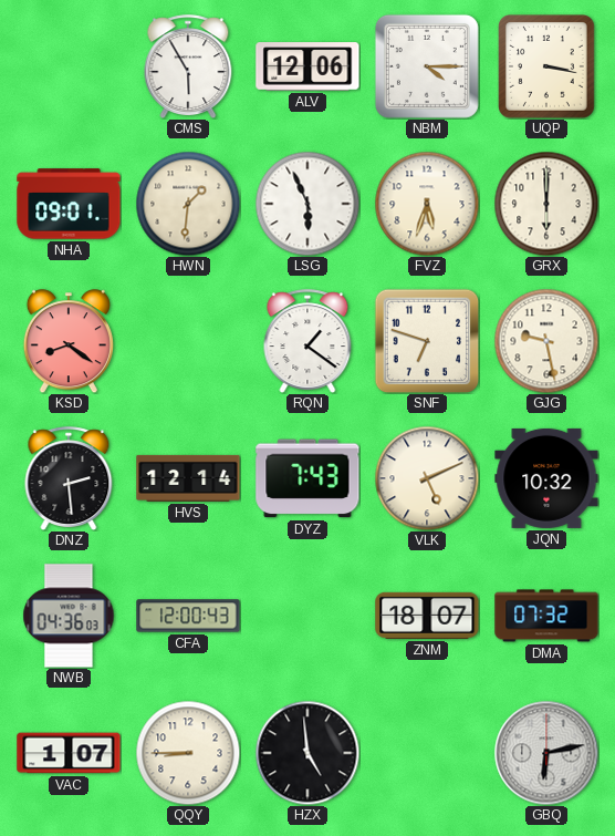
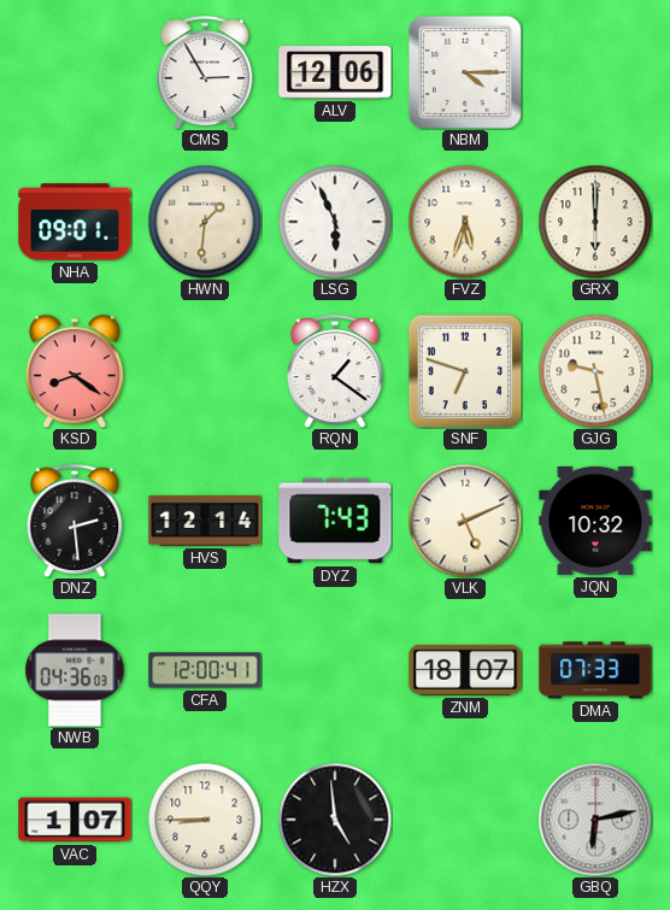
CMS: 5:55 -> 2:55
UQP: 3:17 -> none
CFA: 12:00:43 -> 12:00:41
DMA: 07:32 -> 07:33
